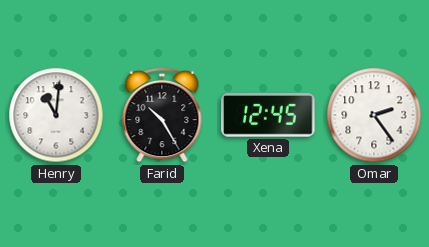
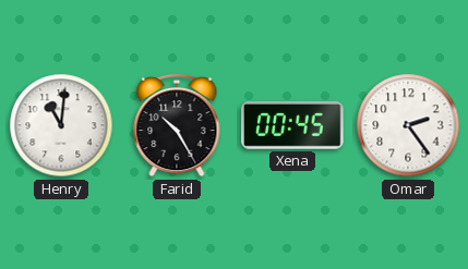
Xena: 12:45 -> 00:45
